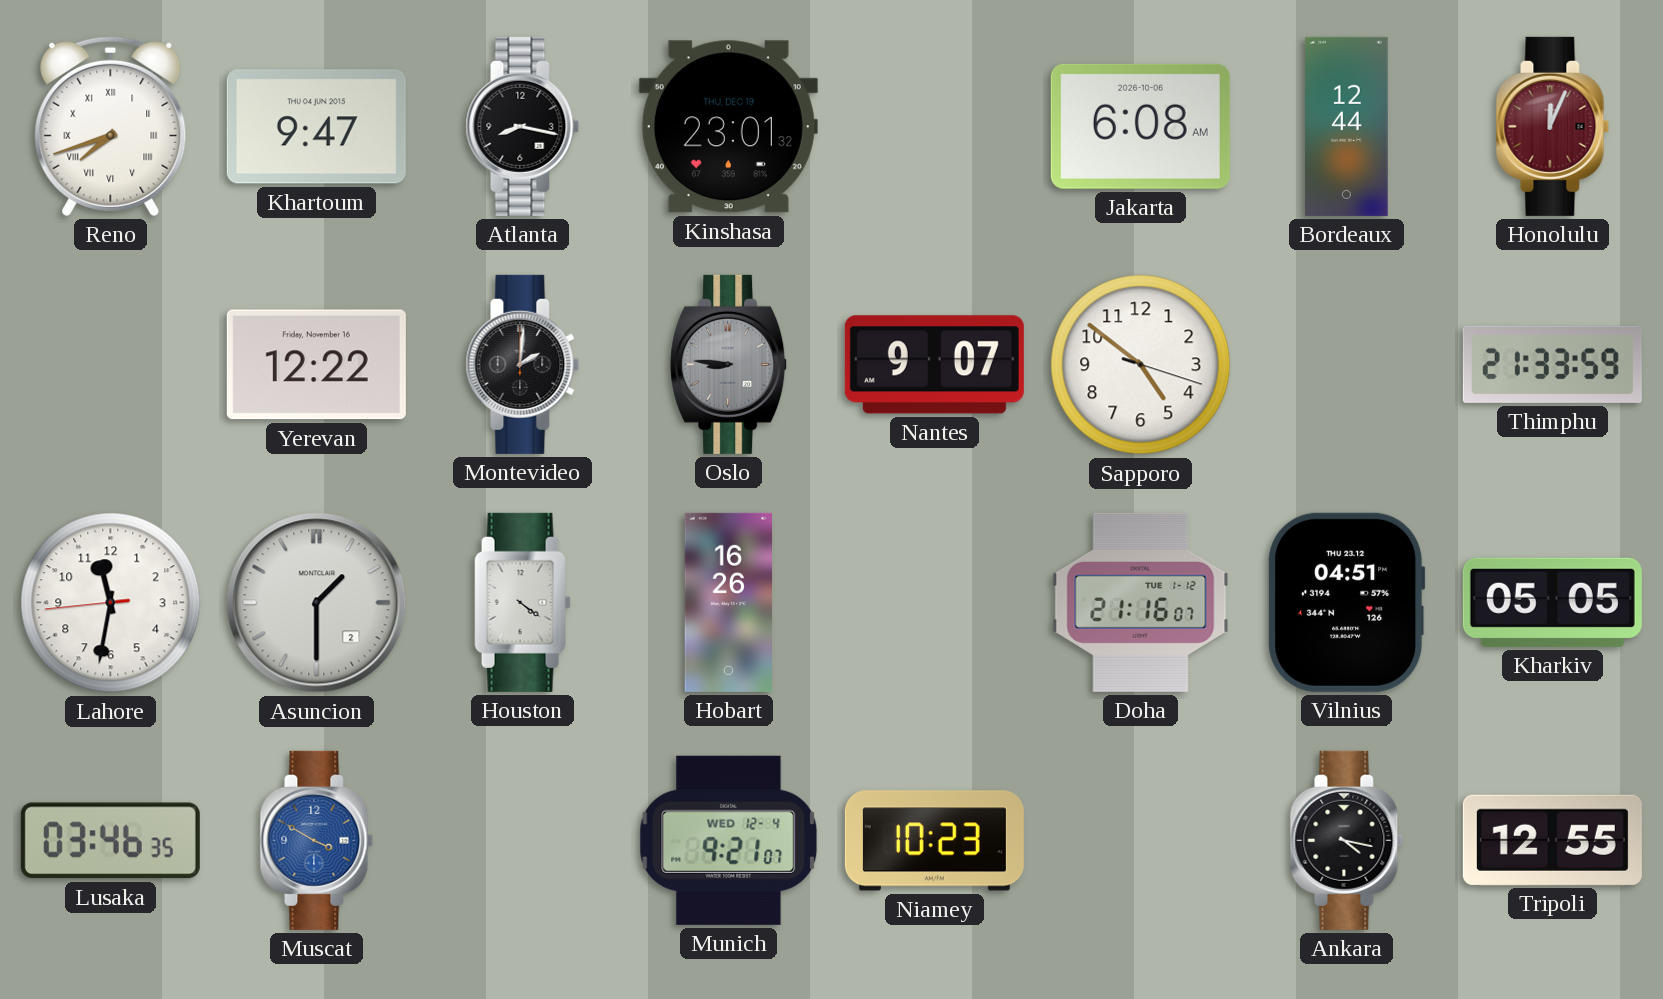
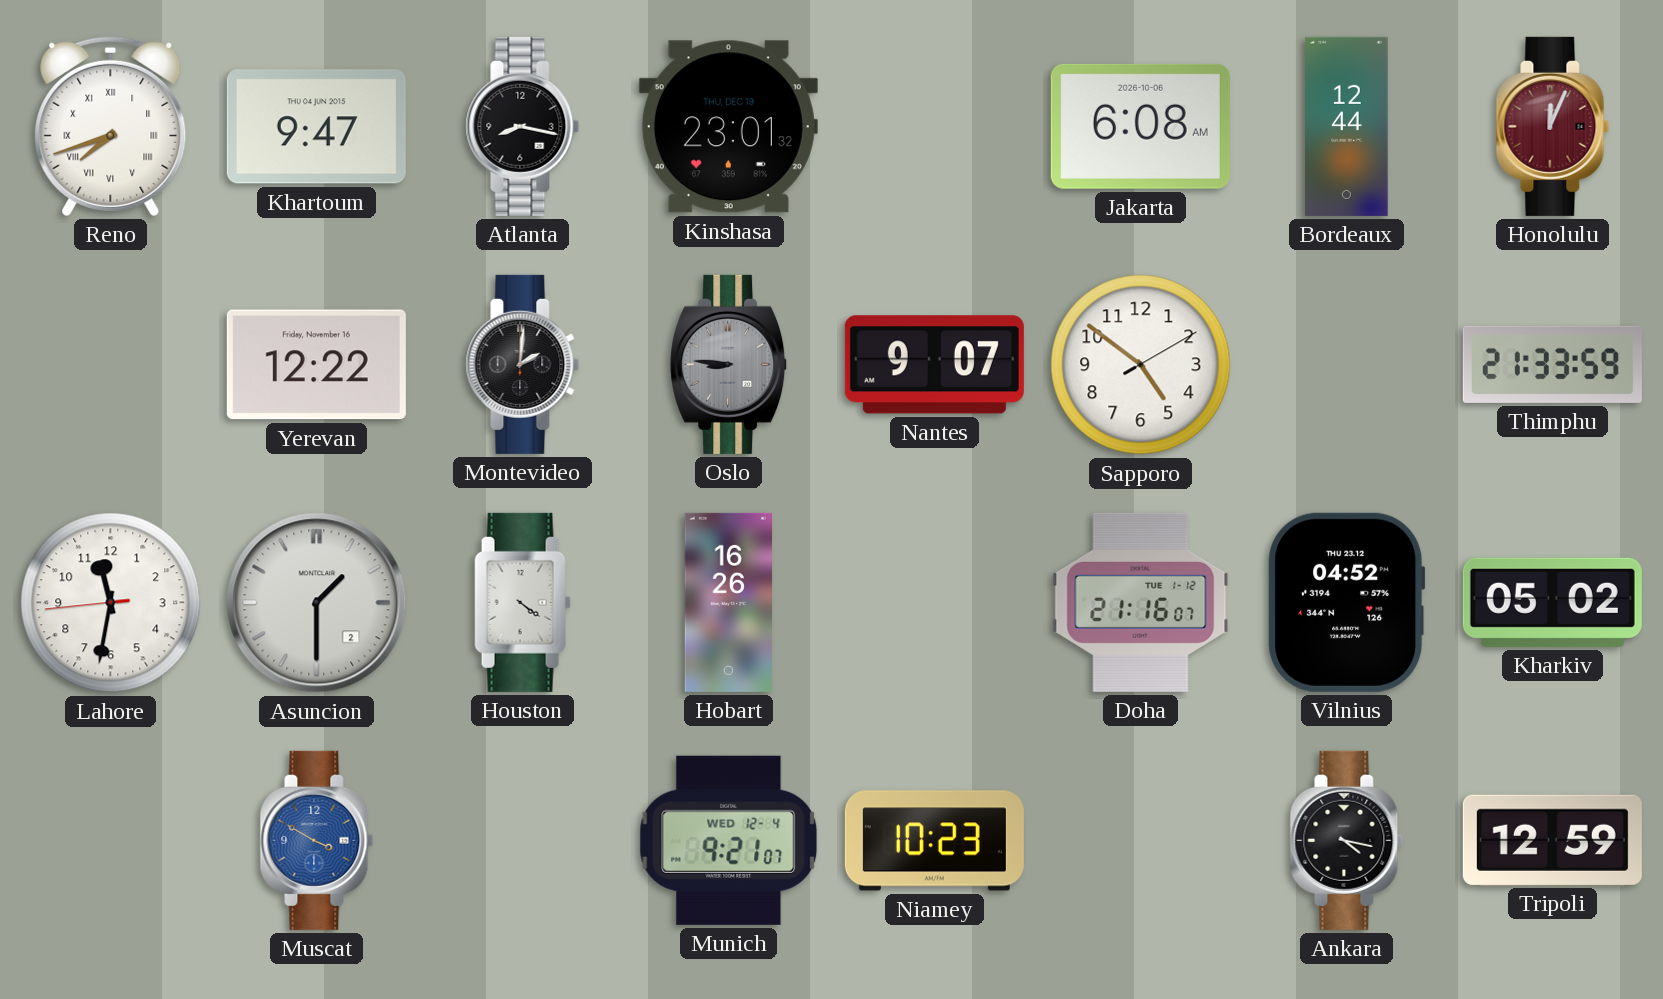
Sapporo: 4:51:18 -> 4:51:10
Vilnius: 04:51 -> 04:52
Kharkiv: 05:05 -> 05:02
Lusaka: 03:46 -> none
Tripoli: 12:55 -> 12:59
